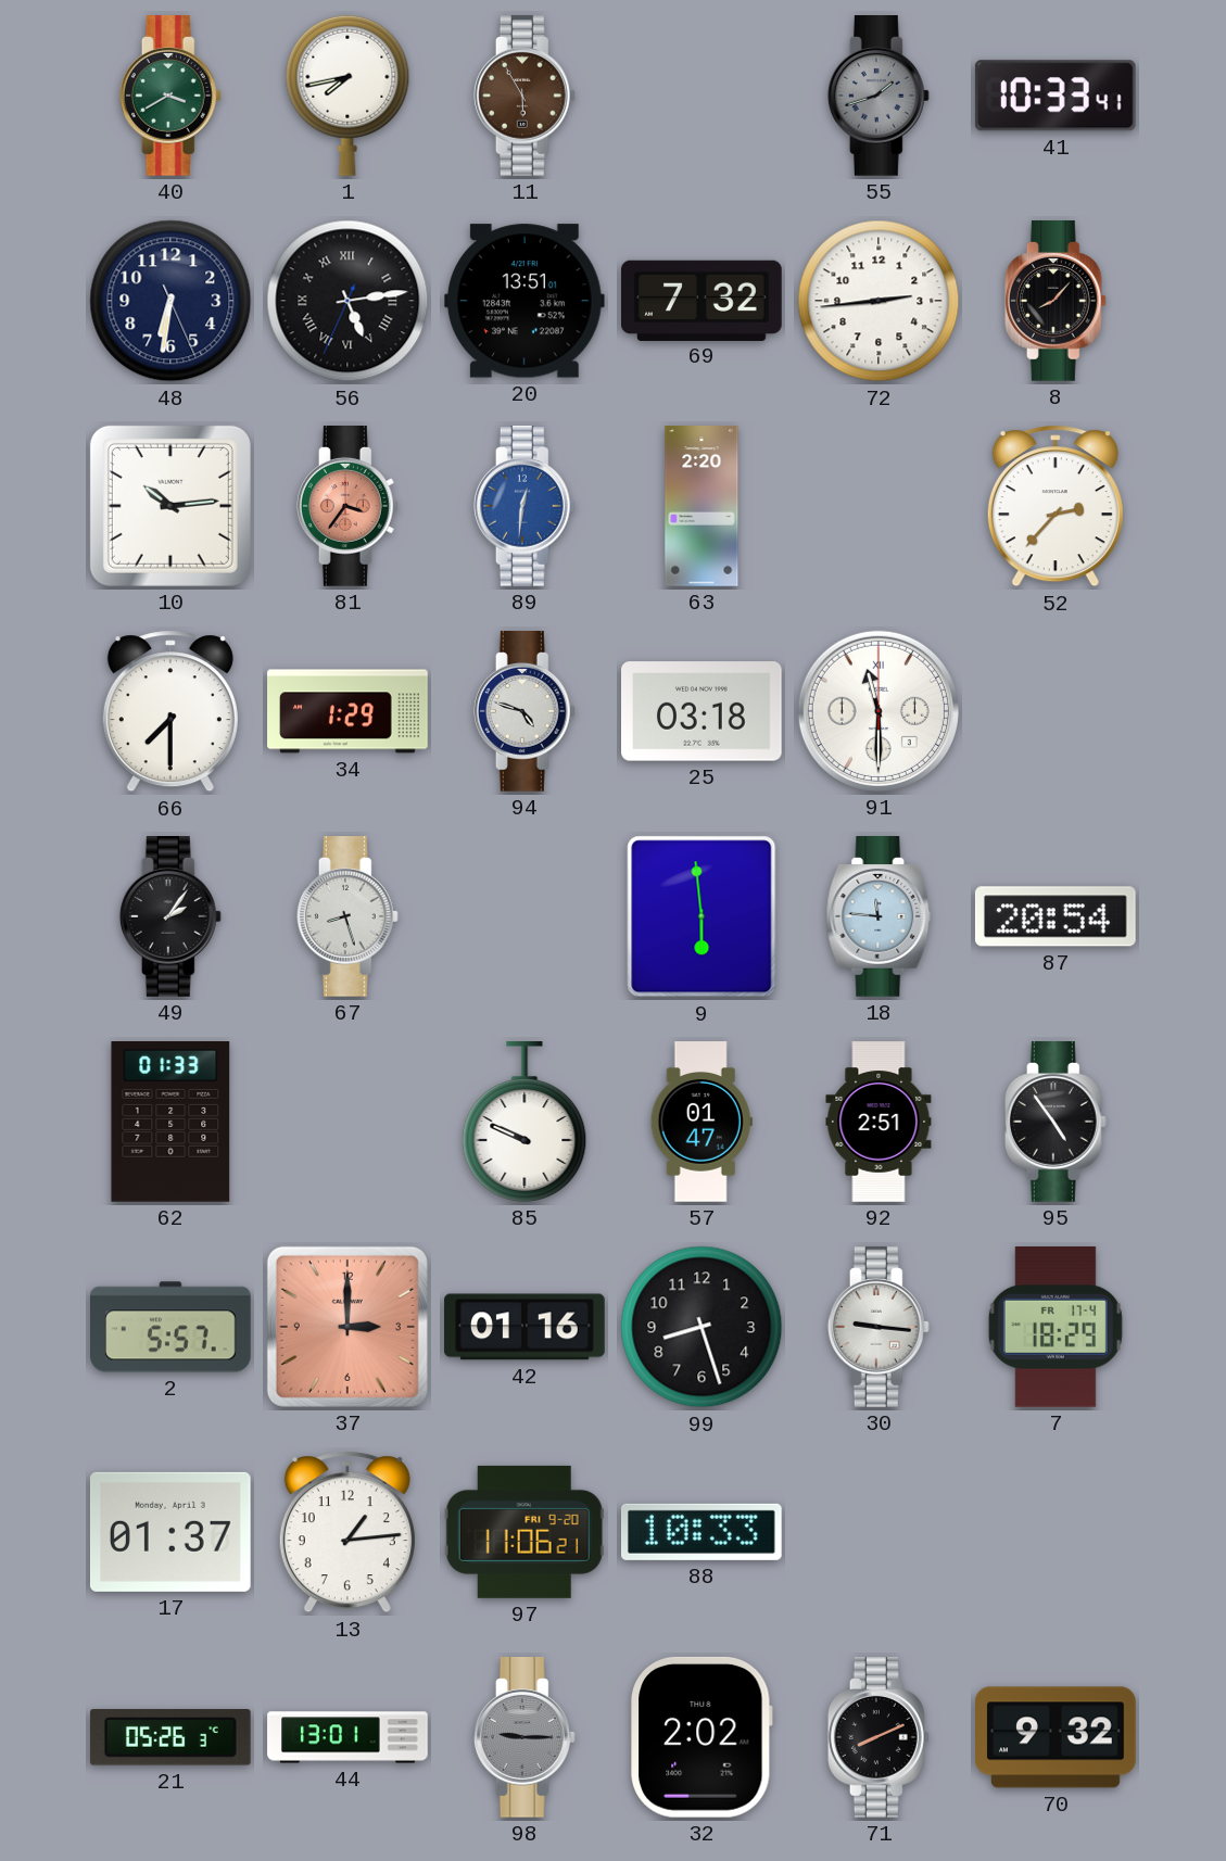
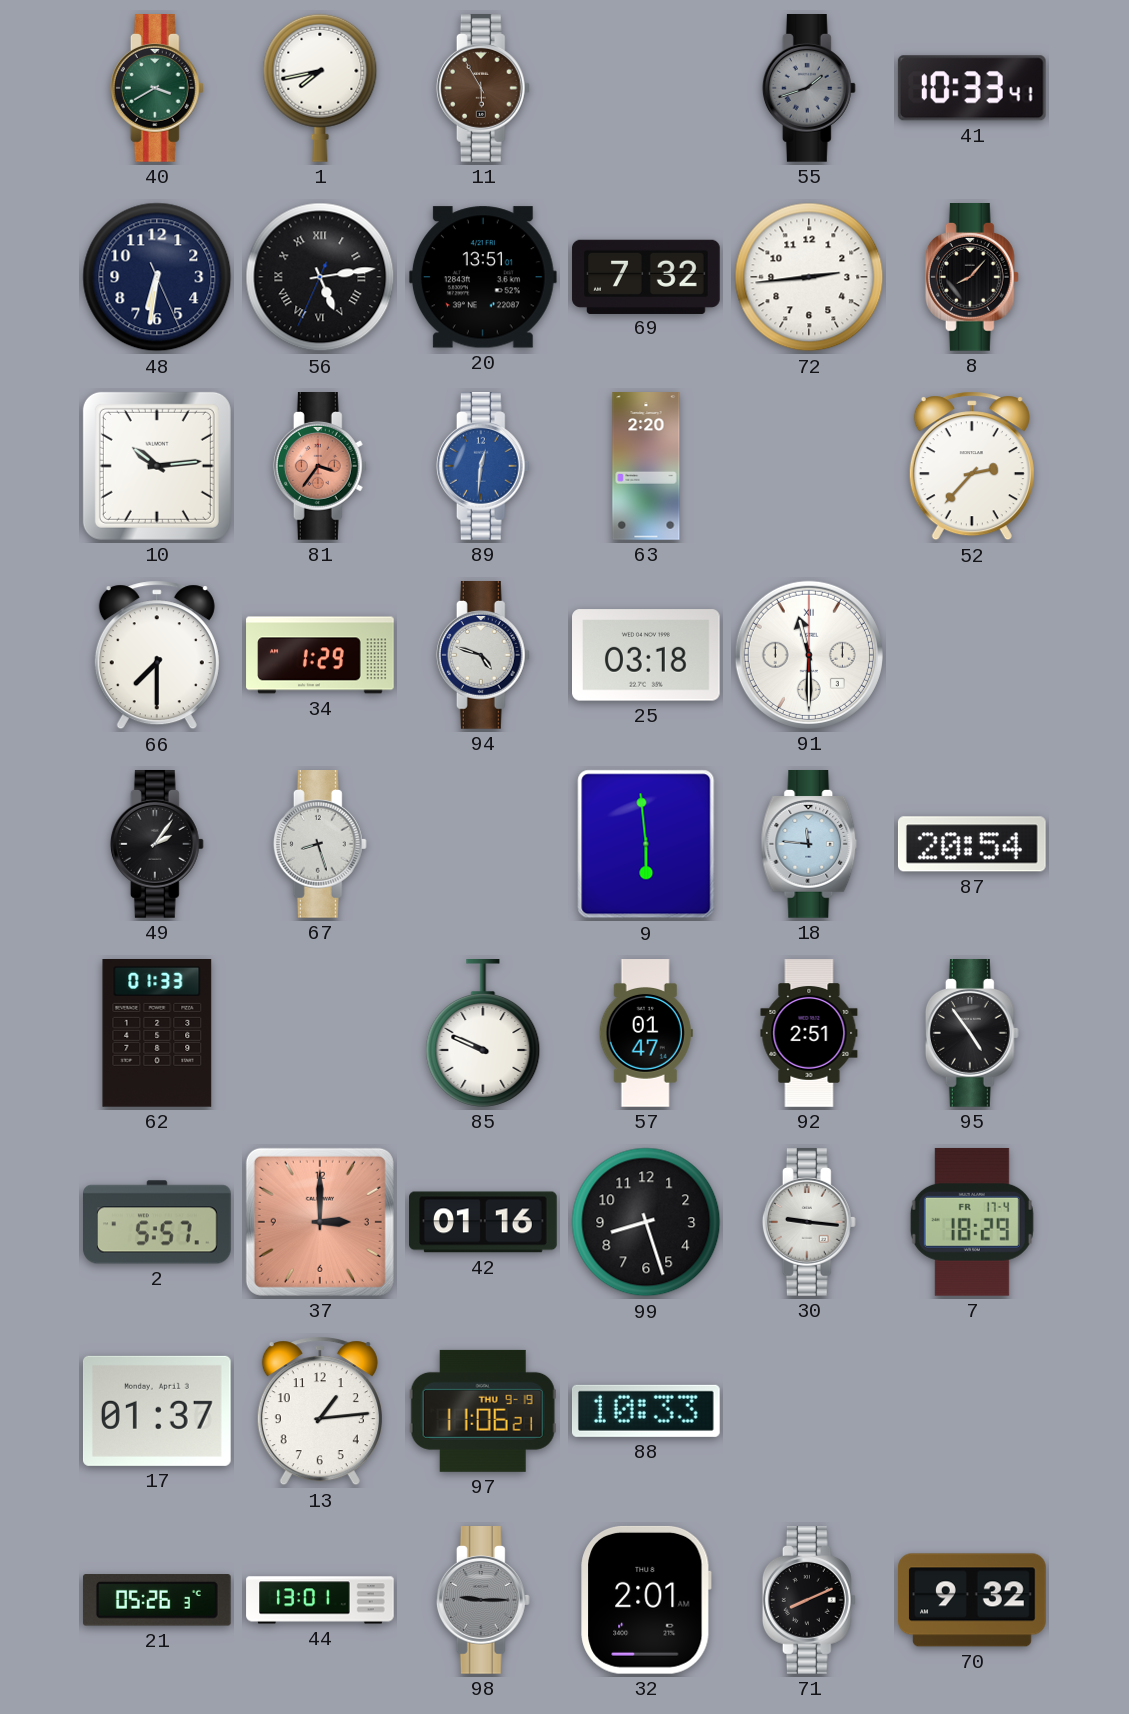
97 date: FRI 9-20 -> THU 9-19
32: 2:02 -> 2:01
